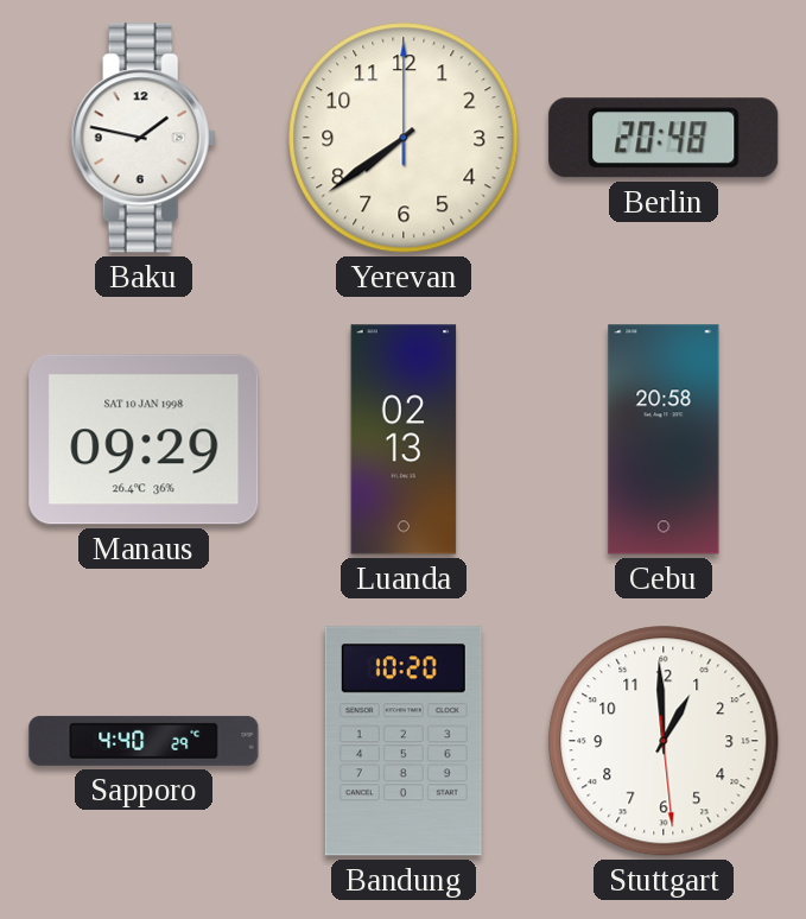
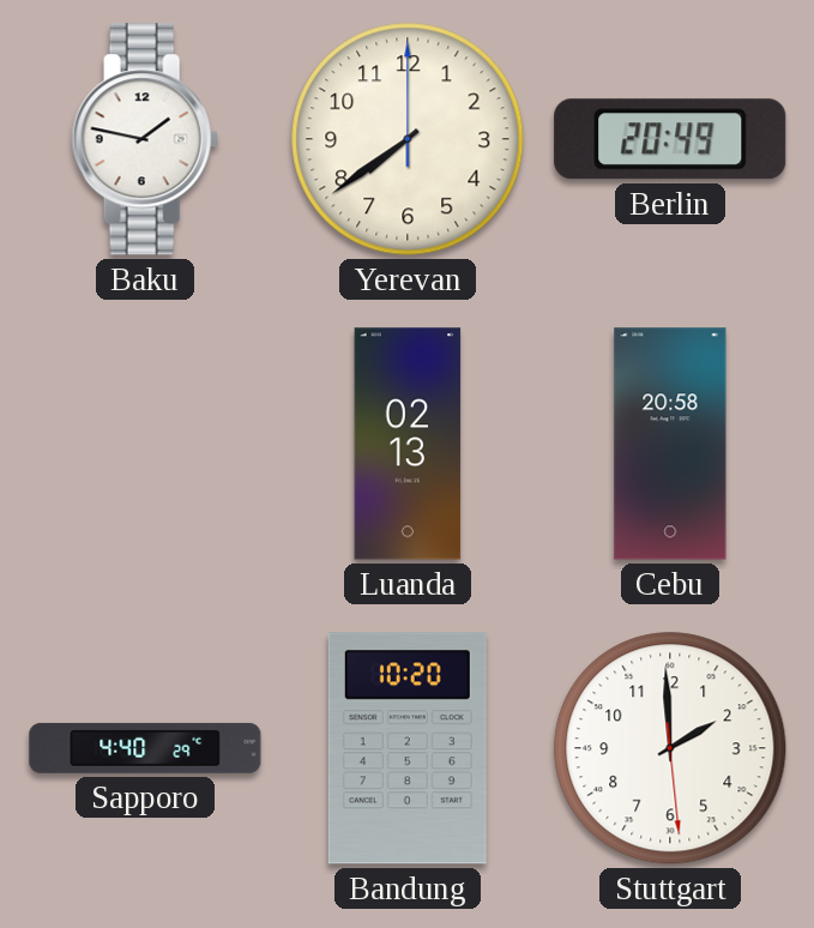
Berlin: 20:48 -> 20:49
Manaus: 09:29 -> none
Stuttgart: 12:59 -> 1:59
